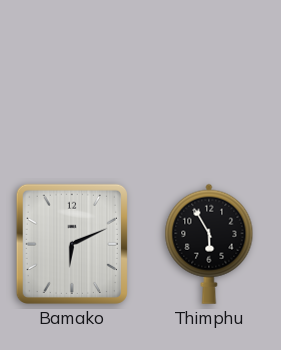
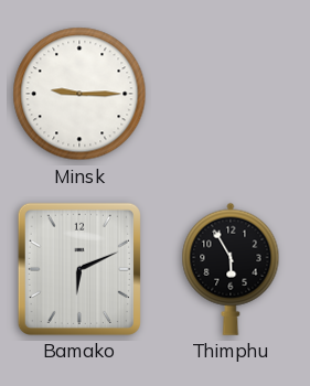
Minsk: none -> 9:15
